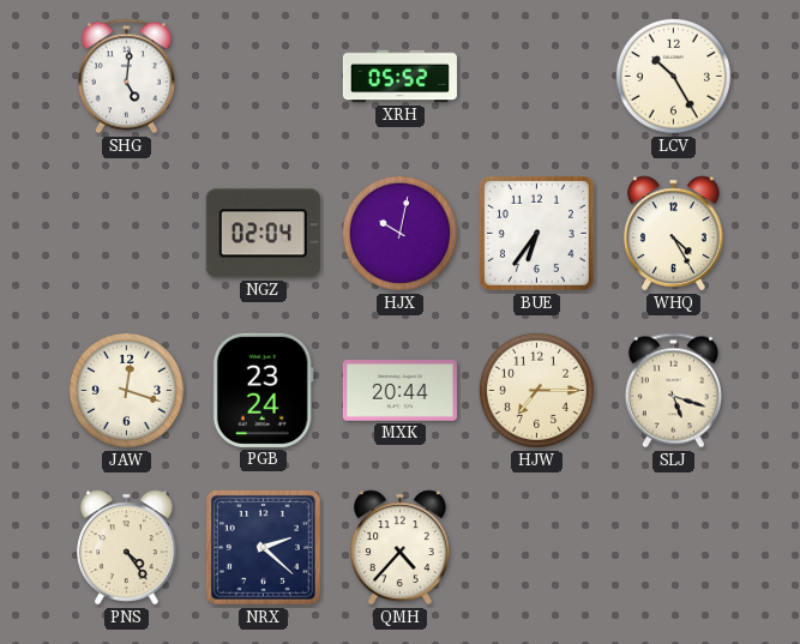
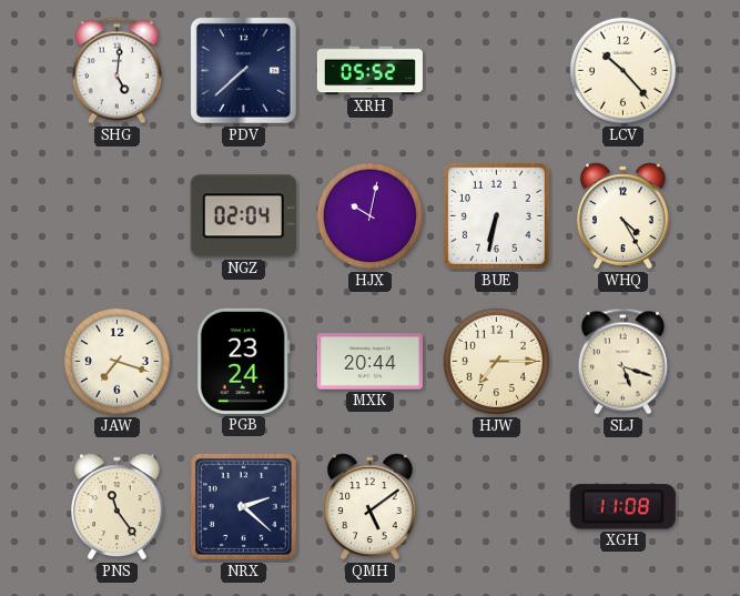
PDV: none -> 7:38
LCV: 10:25 -> 10:23
BUE: 6:36 -> 6:32
JAW: 12:18 -> 7:18
PNS: 4:24 -> 11:24
QMH: 4:37 -> 5:09
XGH: none -> 11:08
